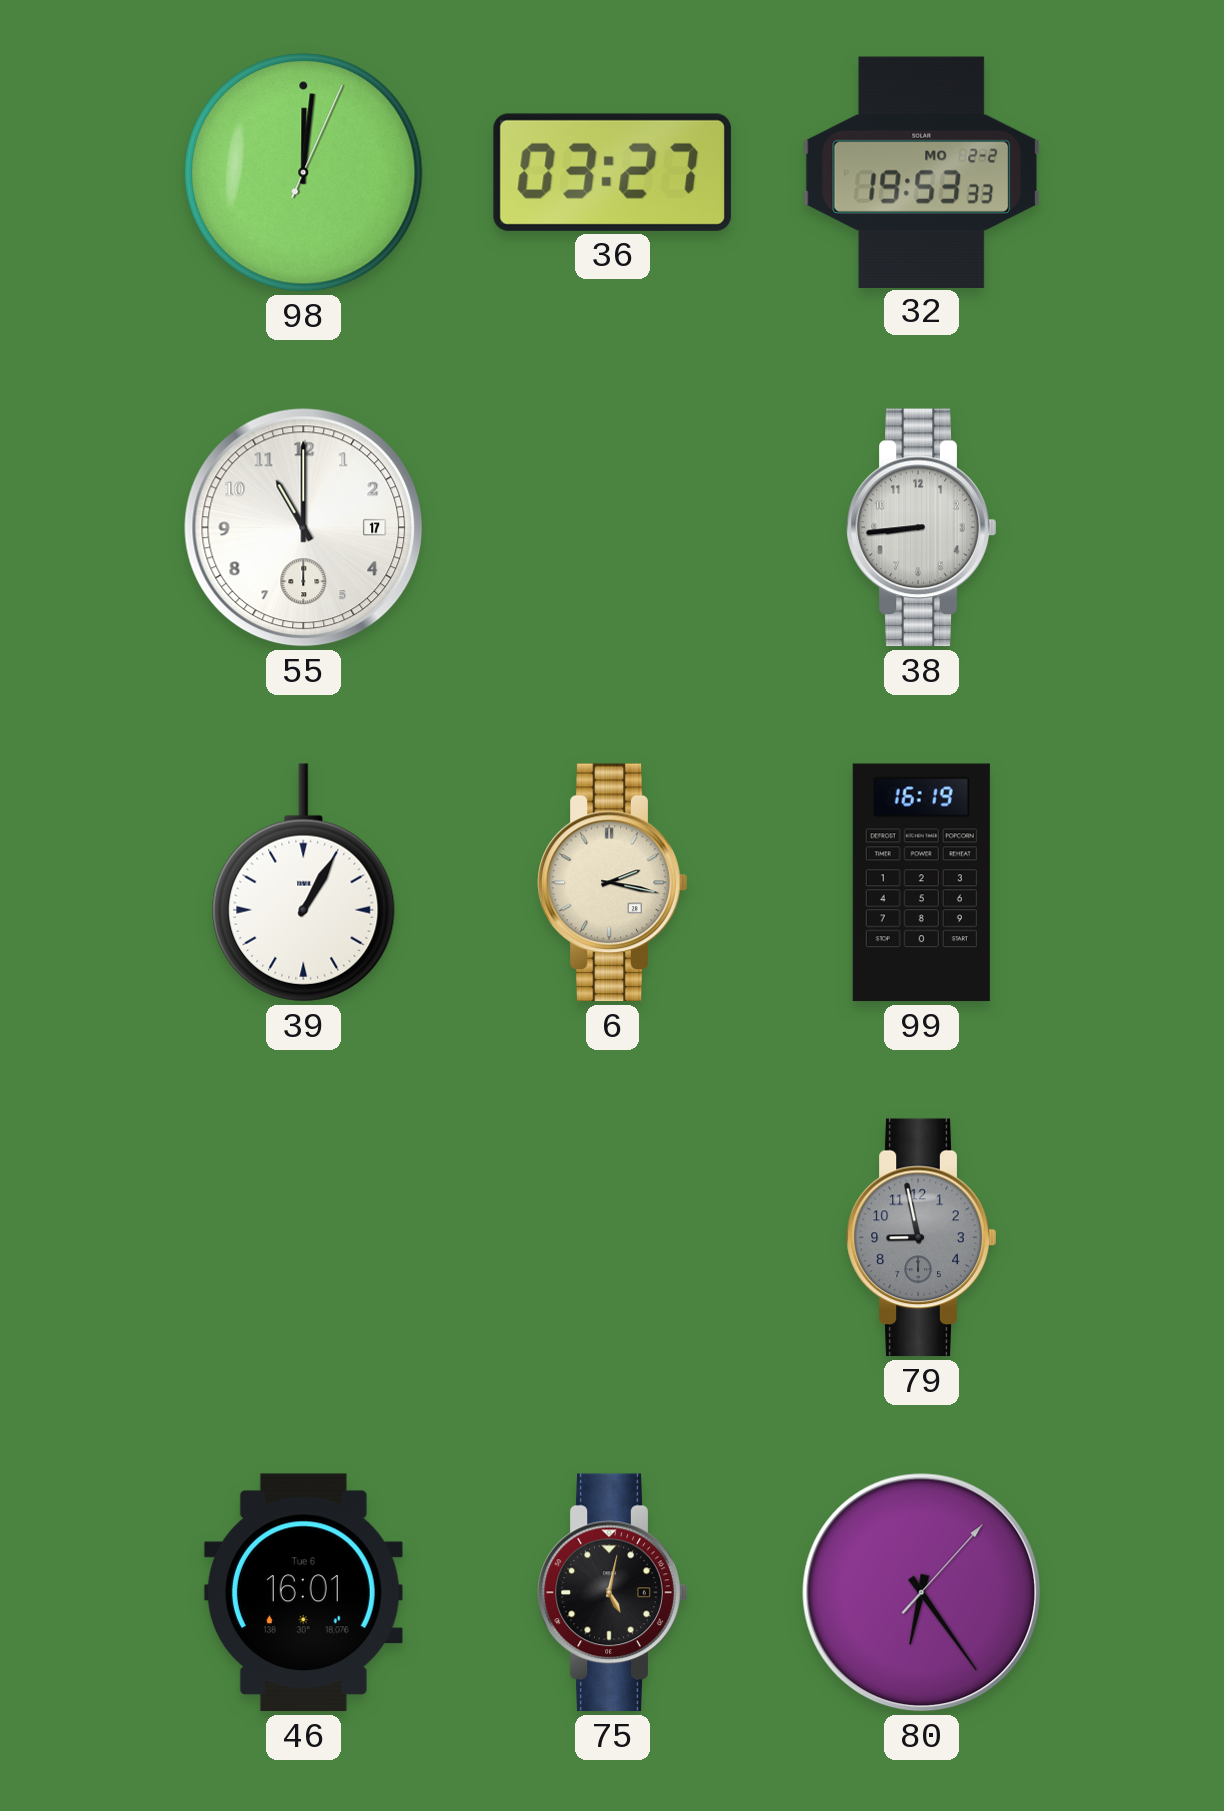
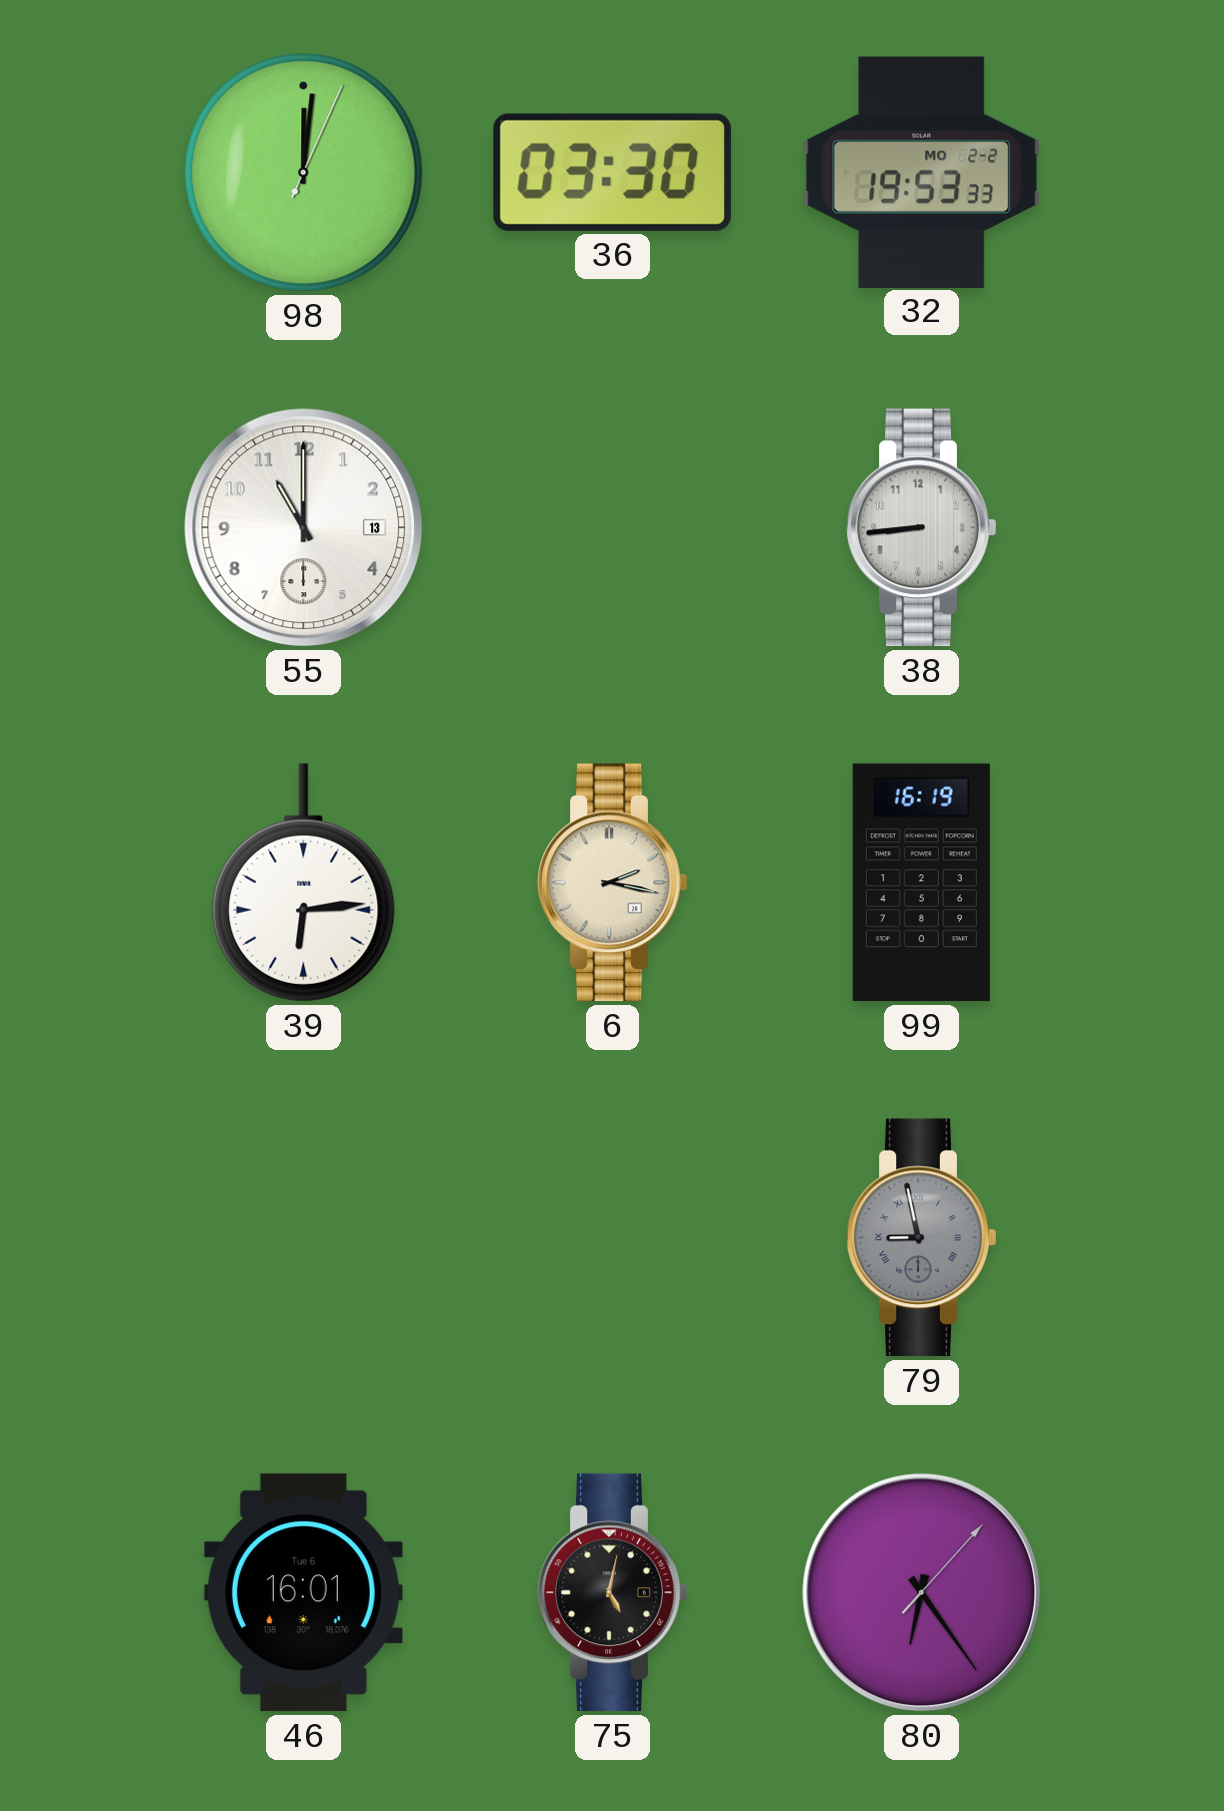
36: 03:27 -> 03:30
55 date: 17 -> 13
39: 1:05 -> 6:14
79 numerals: Arabic -> Roman
